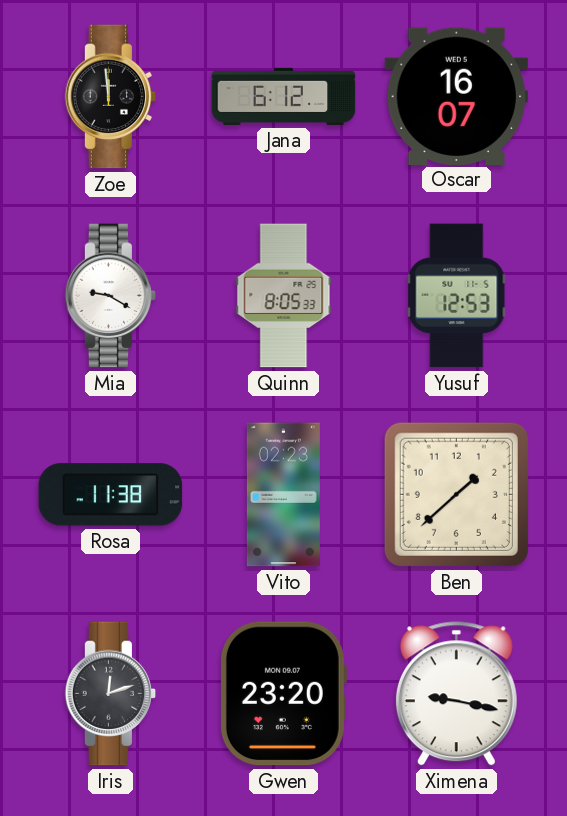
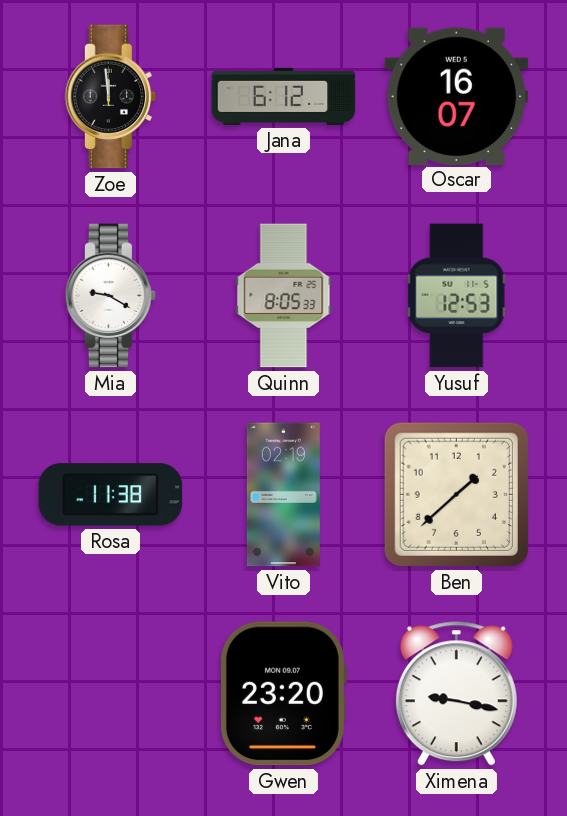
Vito: 02:23 -> 02:19
Iris: 12:12 -> none
